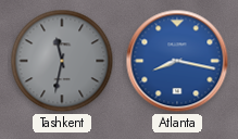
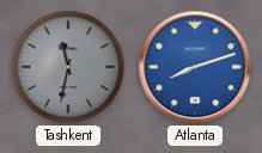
Atlanta: 8:17 -> 8:12
